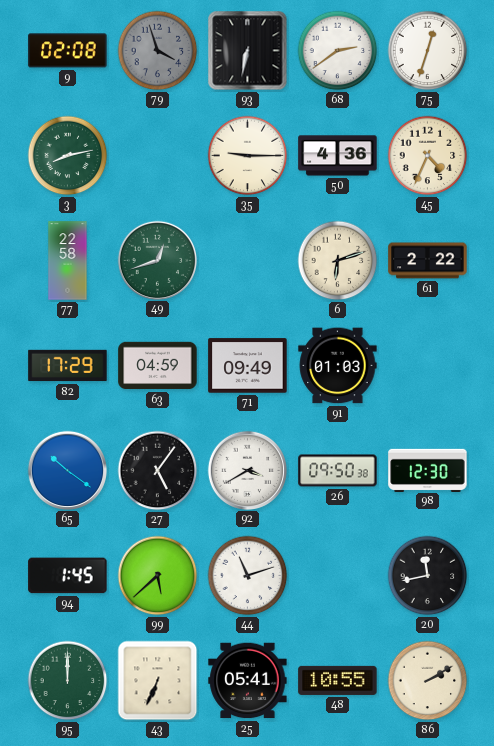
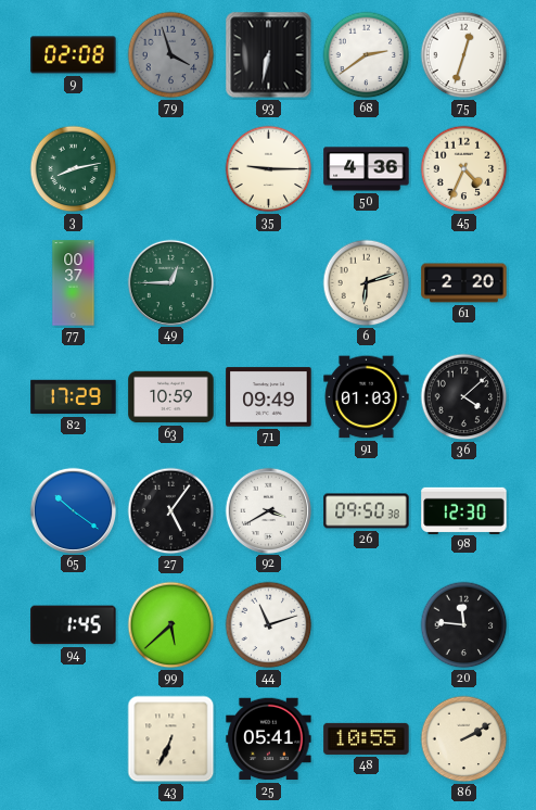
77: 22:58 -> 00:37
49: 12:42 -> 12:45
61: 2:22 -> 2:20
63: 04:59 -> 10:59
36: none -> 4:08
20: 11:43 -> 11:46
95: 12:00 -> none
